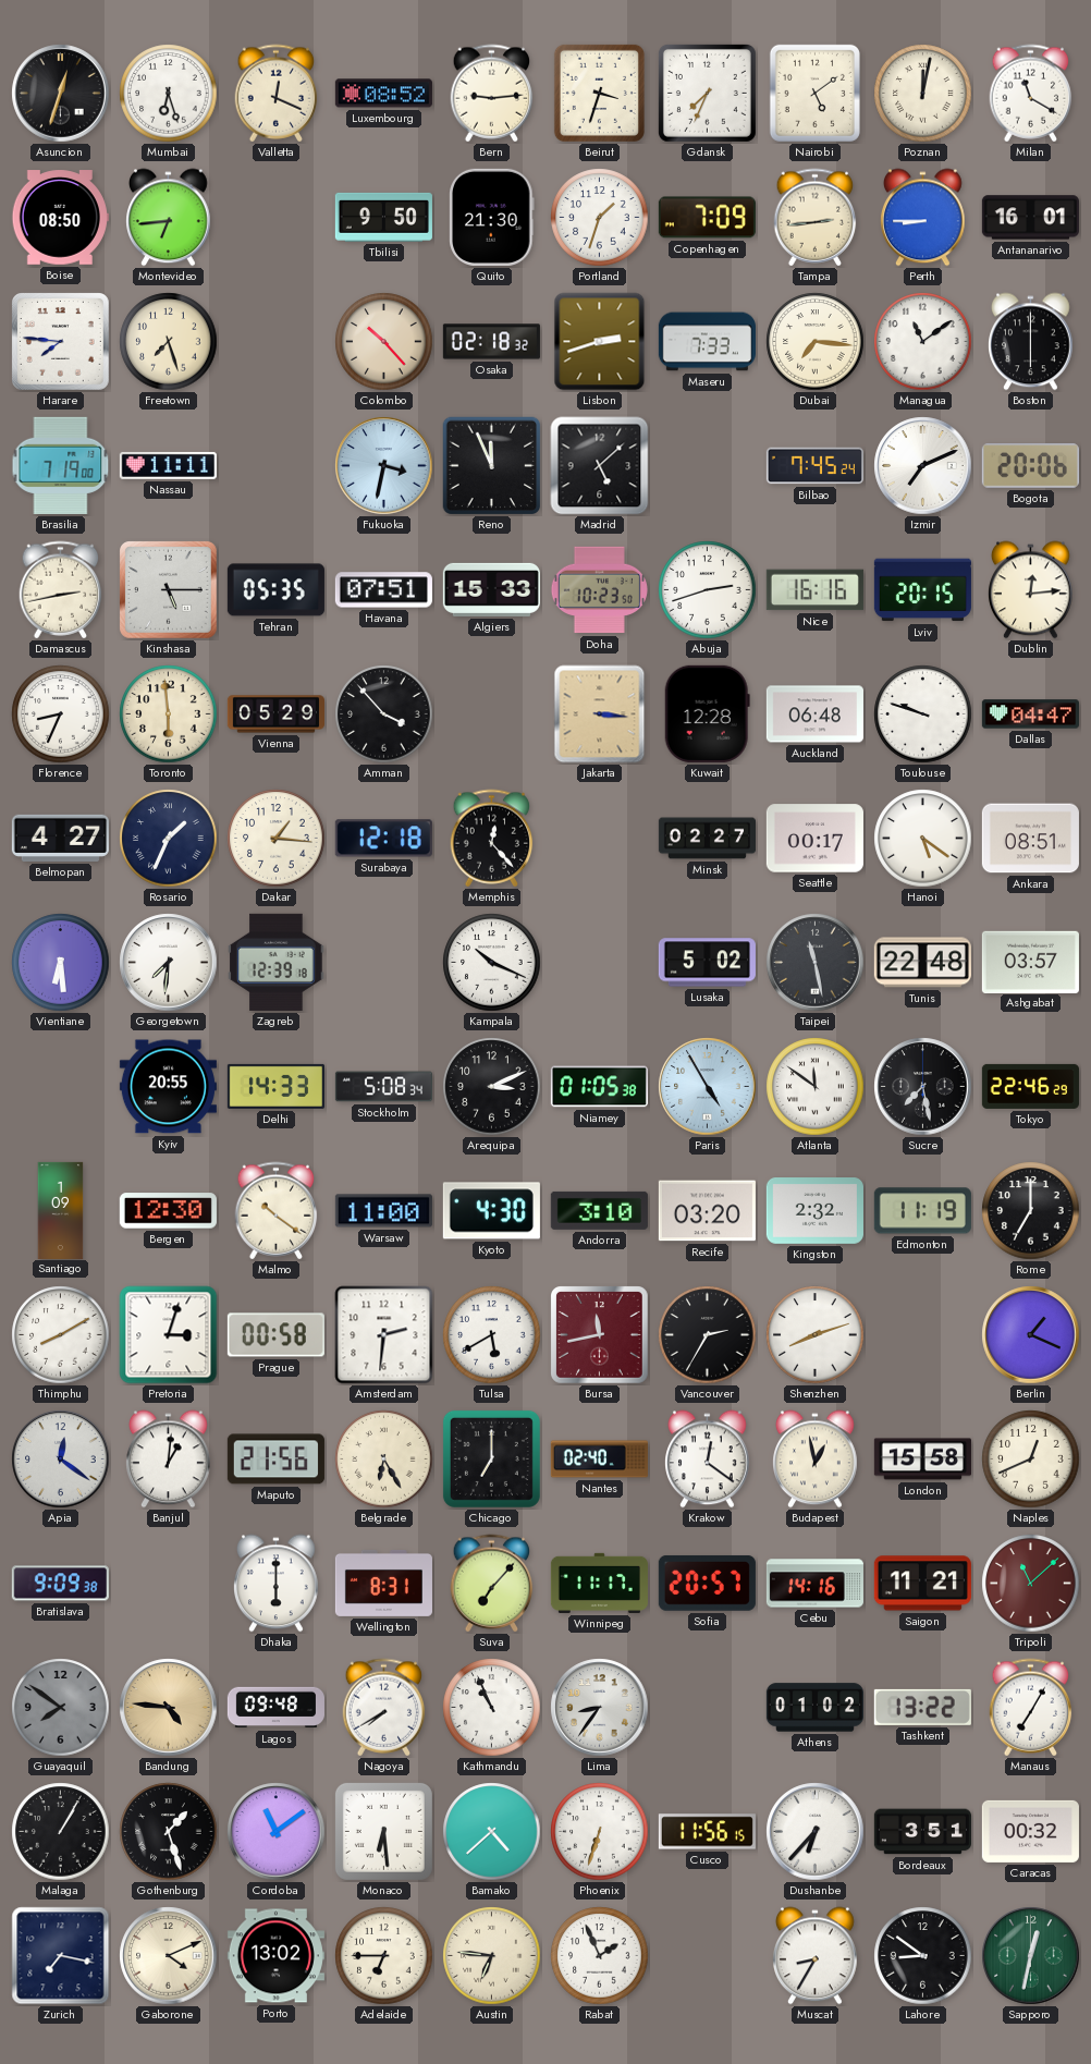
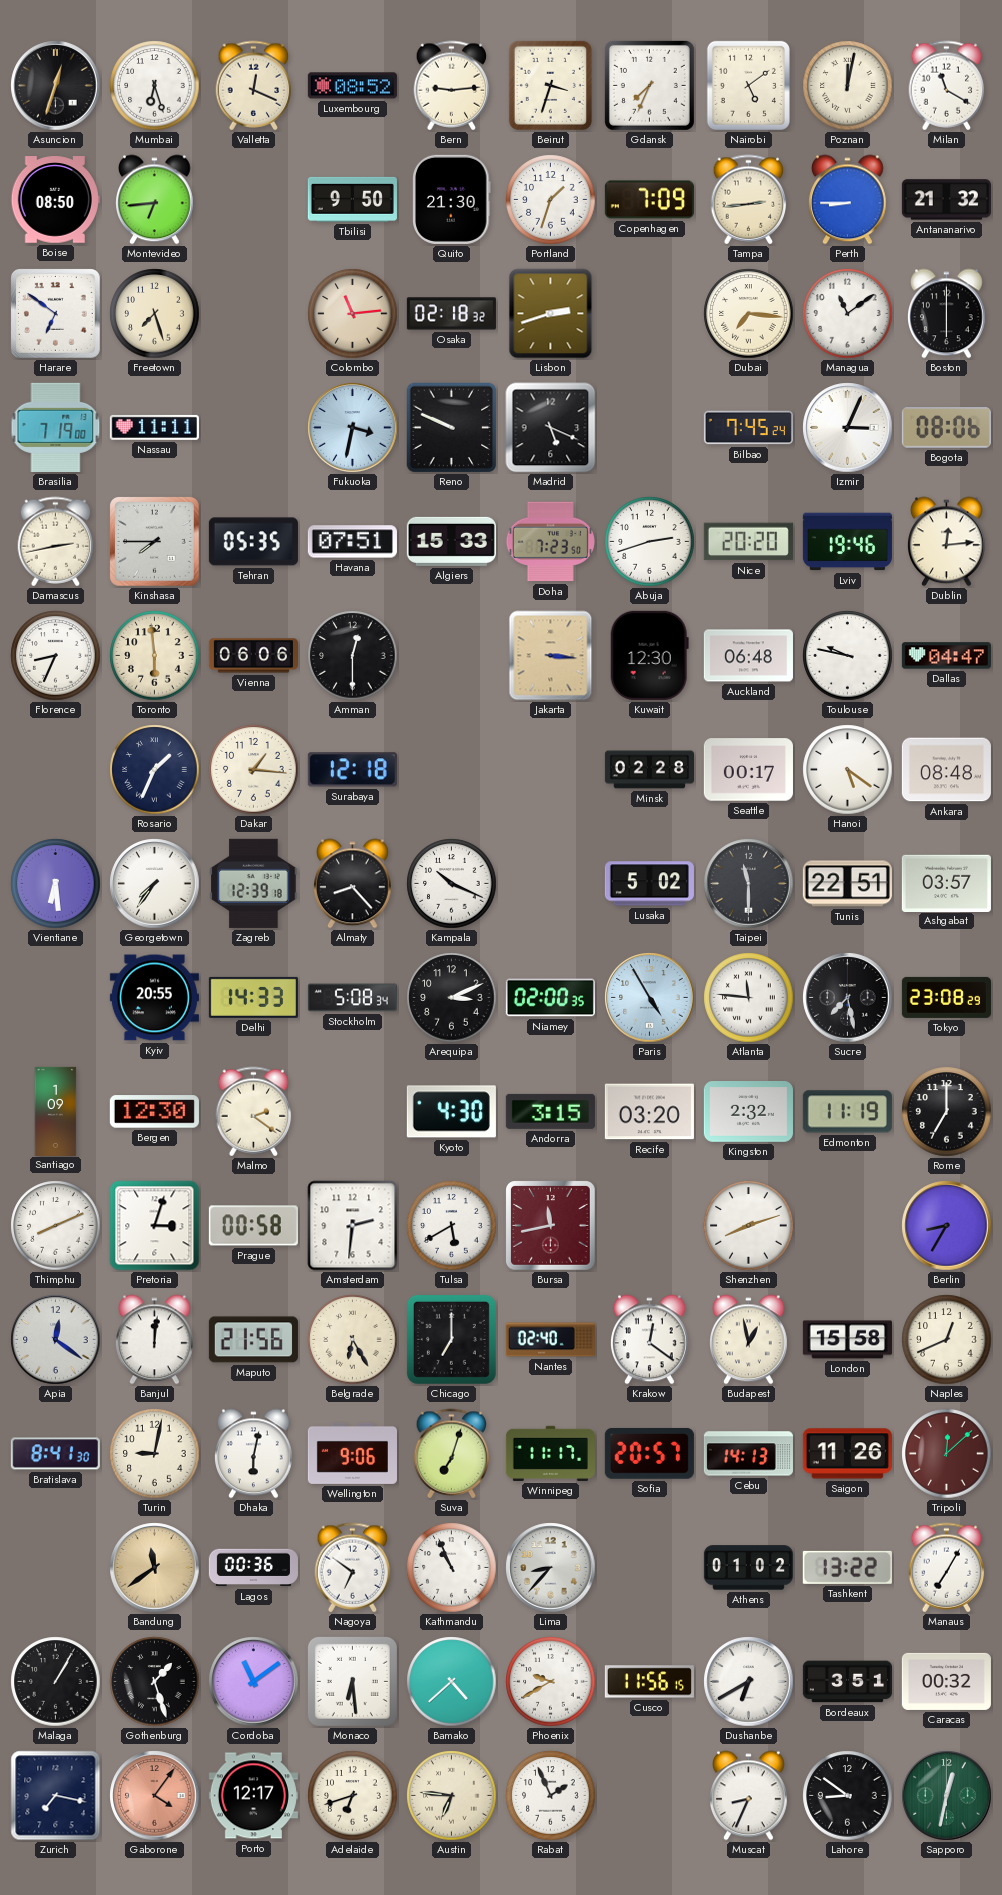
Antananarivo: 16:01 -> 21:32
Harare: 7:46 -> 6:51
Colombo: 10:23 -> 11:14
Maseru: 7:33 -> none
Reno: 11:56 -> 9:49
Madrid: 5:08 -> 5:19
Izmir: 7:11 -> 3:04
Bogota: 20:06 -> 08:06
Kinshasa: 5:15 -> 7:45
Doha: 10:23 -> 7:23
Nice: 16:16 -> 20:20
Lviv: 20:15 -> 19:46
Vienna: 05:29 -> 06:06
Amman: 3:53 -> 12:30
Kuwait: 12:28 -> 12:30
Toulouse: 9:48 -> 9:47
Belmopan: 4:27 -> none
Memphis: 12:23 -> none
Minsk: 02:27 -> 02:28
Ankara: 08:51 -> 08:48
Georgetown: 7:31 -> 7:36
Almaty: none -> 8:23
Taipei: 11:28 -> 11:30
Tunis: 22:48 -> 22:51
Niamey: 01:05 -> 02:00
Atlanta: 11:51 -> 11:46
Tokyo: 22:46 -> 23:08
Malmo: 10:21 -> 2:21
Warsaw: 11:00 -> none
Andorra: 3:10 -> 3:15
Thimphu: 8:10 -> 8:11
Vancouver: 2:35 -> none
Berlin: 1:19 -> 8:35
Banjul: 1:01 -> 12:01
Bratislava: 9:09 -> 8:41
Turin: none -> 9:02
Dhaka: 6:00 -> 6:02
Wellington: 8:31 -> 9:06
Suva: 7:07 -> 7:03
Cebu: 14:16 -> 14:13
Saigon: 11:21 -> 11:26
Tripoli: 11:08 -> 12:08
Guayaquil: 7:51 -> none
Bandung: 4:46 -> 11:39
Lagos: 09:48 -> 00:36
Nagoya: 7:40 -> 6:51
Lima: 8:36 -> 8:37
Phoenix: 6:33 -> 9:40
Dushanbe: 6:37 -> 6:40
Gaborone: 4:11 -> 4:06
Gaborone dial: cream -> salmon
Porto: 13:02 -> 12:17
Adelaide: 6:45 -> 6:42
Muscat: 8:35 -> 8:34
